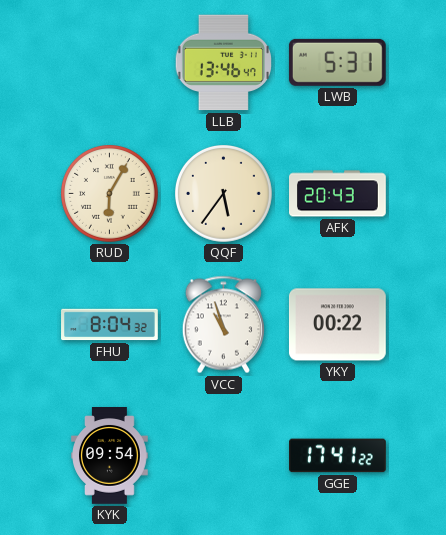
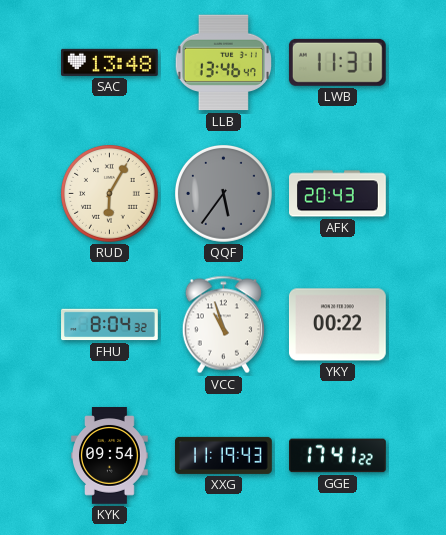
SAC: none -> 13:48
LWB: 5:31 -> 11:31
QQF dial: cream -> grey
XXG: none -> 11:19
